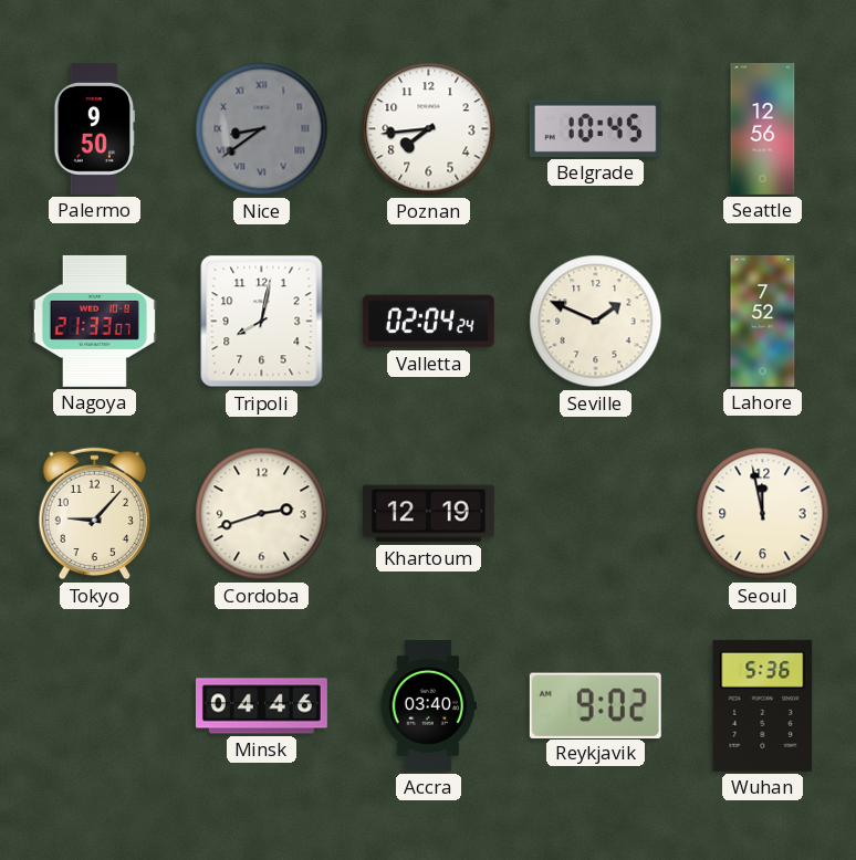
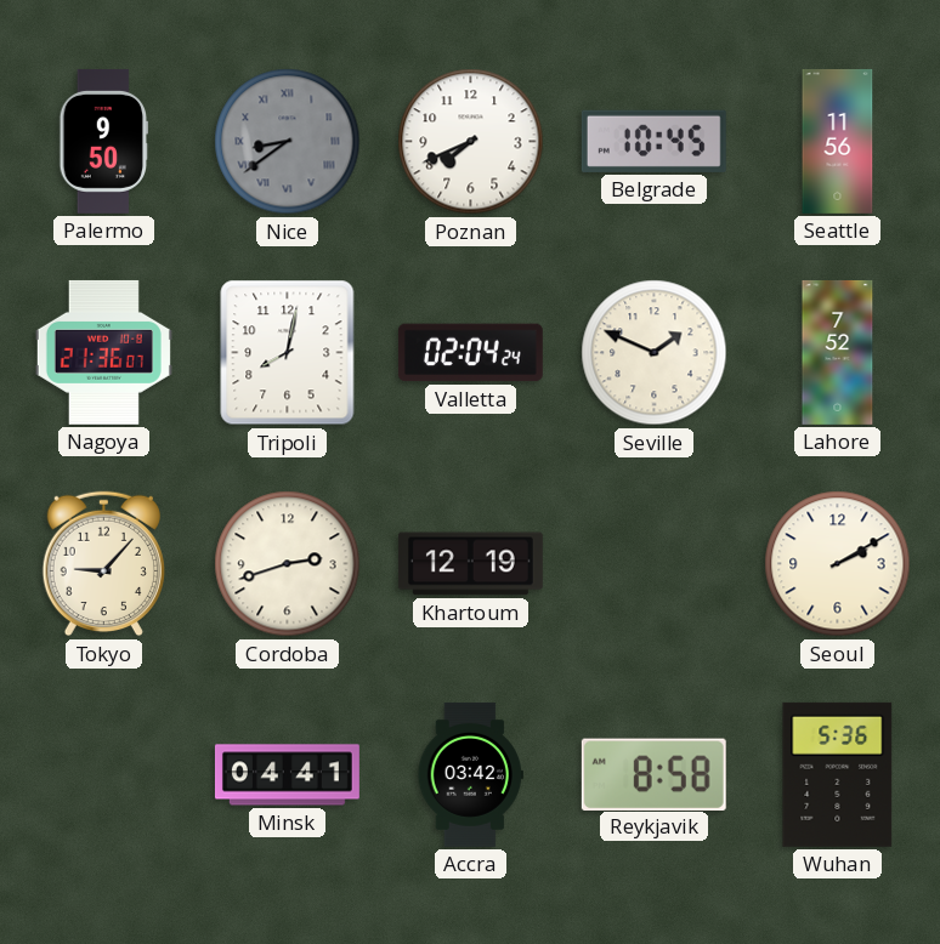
Poznan: 7:44 -> 7:41
Seattle: 12:56 -> 11:56
Nagoya: 21:33 -> 21:36
Seoul: 11:58 -> 2:10
Minsk: 04:46 -> 04:41
Accra: 03:40 -> 03:42
Reykjavik: 9:02 -> 8:58
